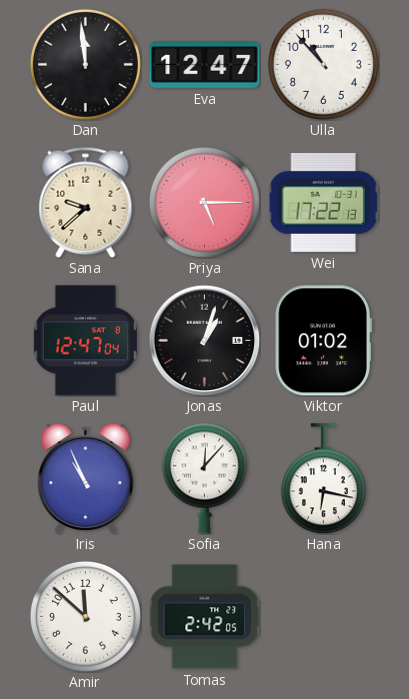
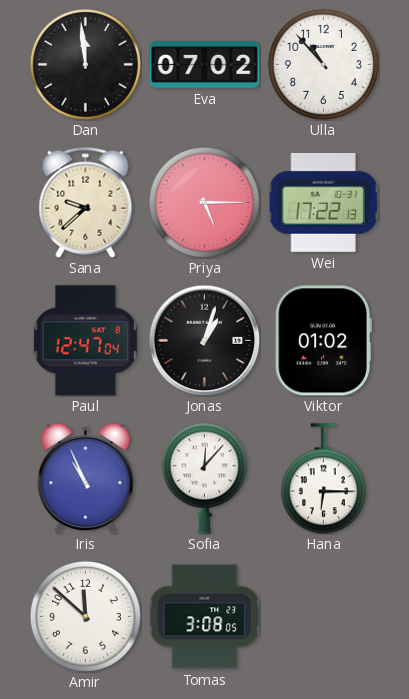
Eva: 12:47 -> 07:02
Hana: 6:17 -> 6:15
Tomas: 2:42 -> 3:08
